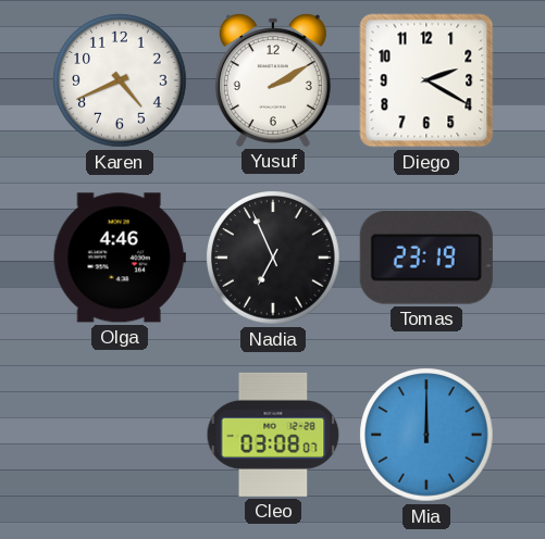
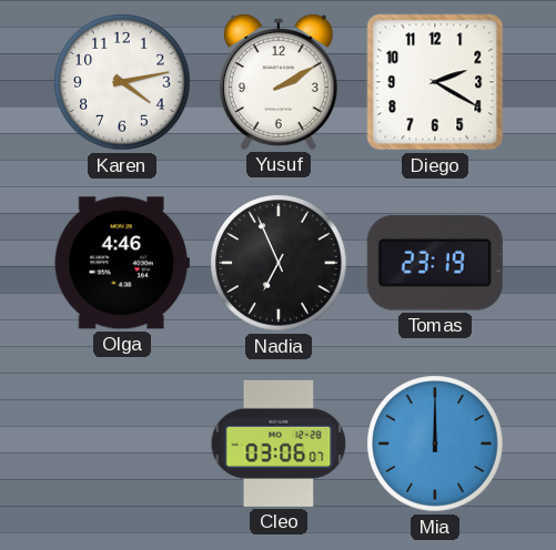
Karen: 4:41 -> 4:13
Cleo: 03:08 -> 03:06
